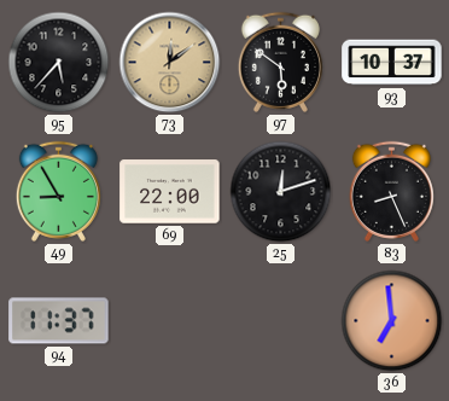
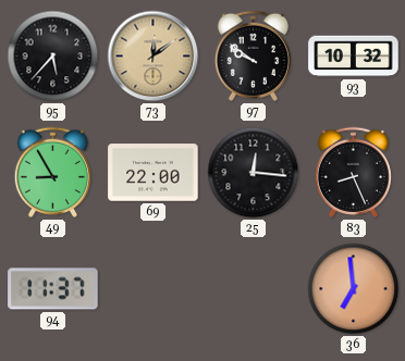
97: 5:51 -> 9:51
93: 10:37 -> 10:32
25: 12:12 -> 12:16
